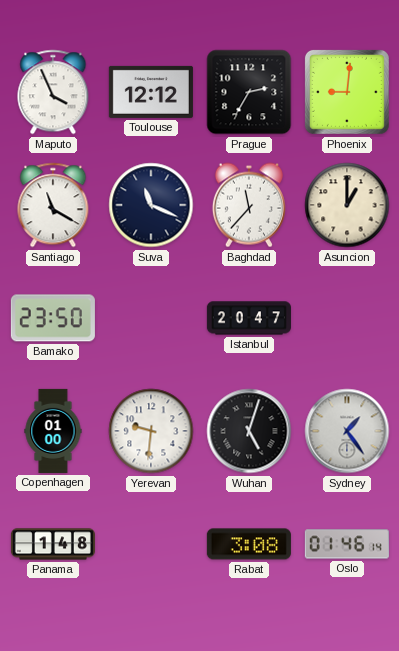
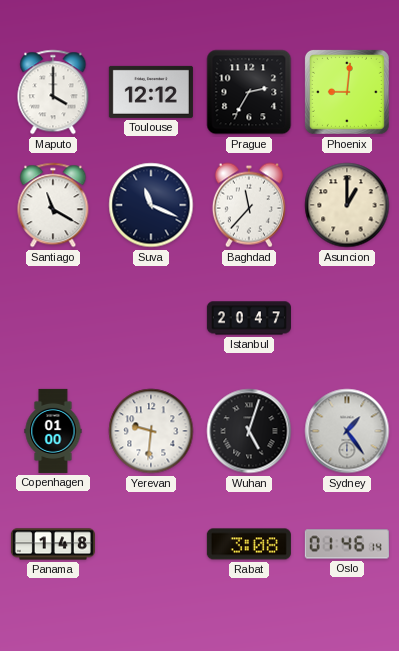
Maputo: 3:56 -> 4:00
Bamako: 23:50 -> none
